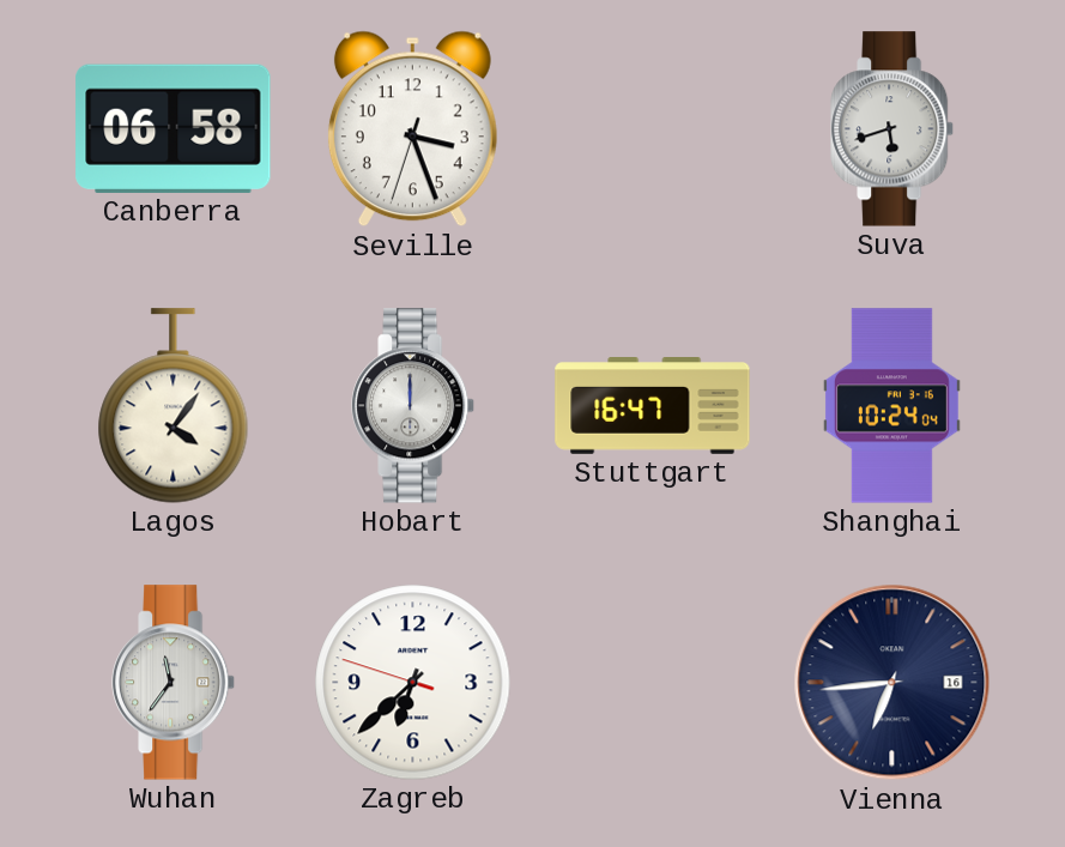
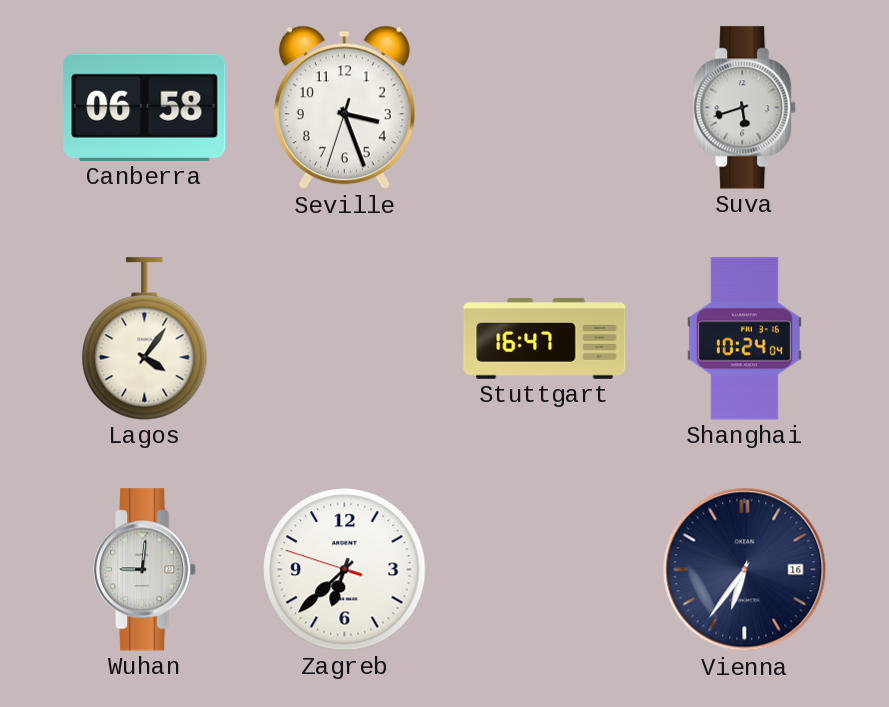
Hobart: 12:00 -> none
Wuhan: 11:36 -> 9:01
Vienna: 6:44 -> 6:36
